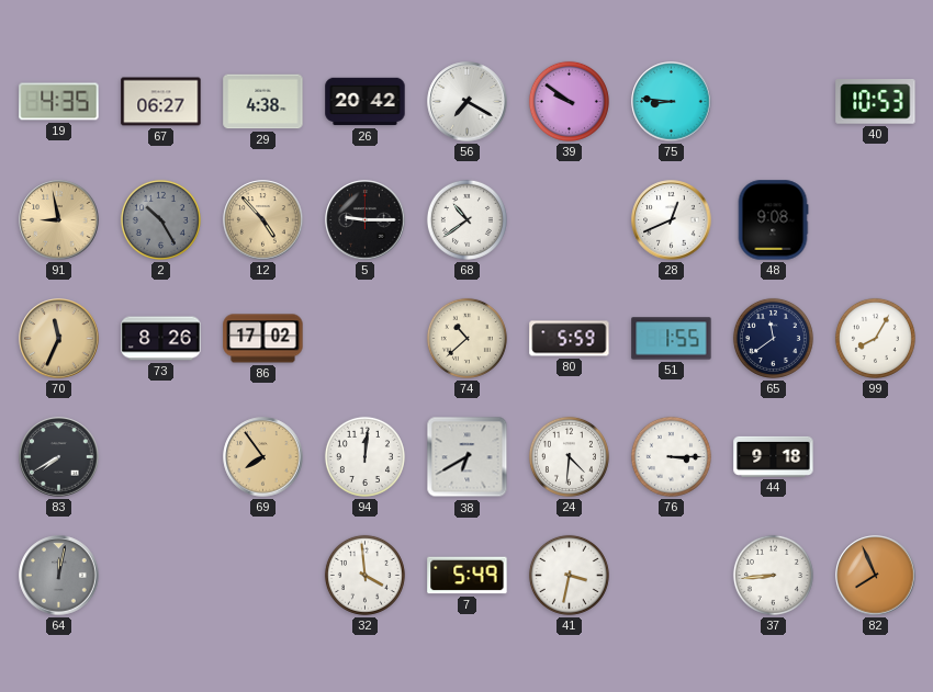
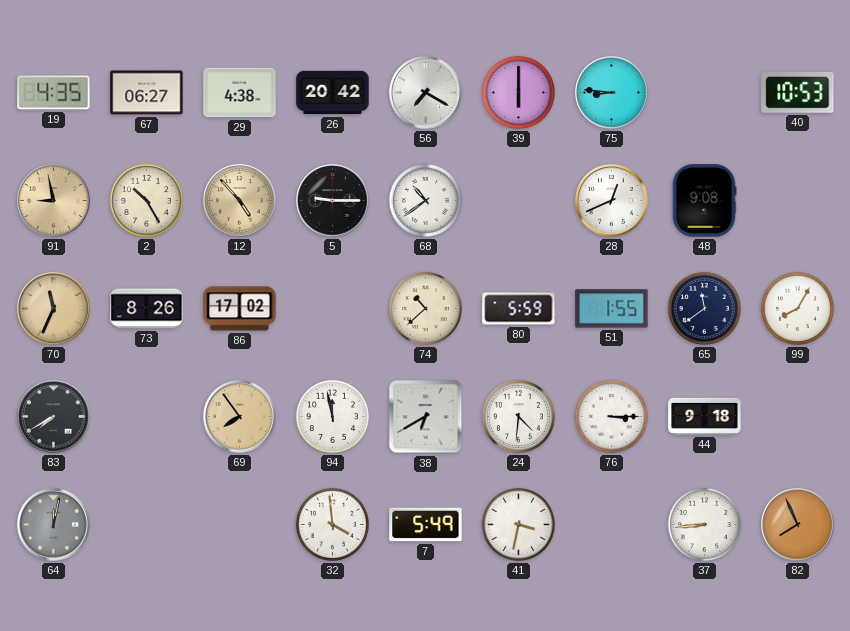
39: 9:51 -> 6:00
2 dial: grey -> cream
94: 12:01 -> 11:58
